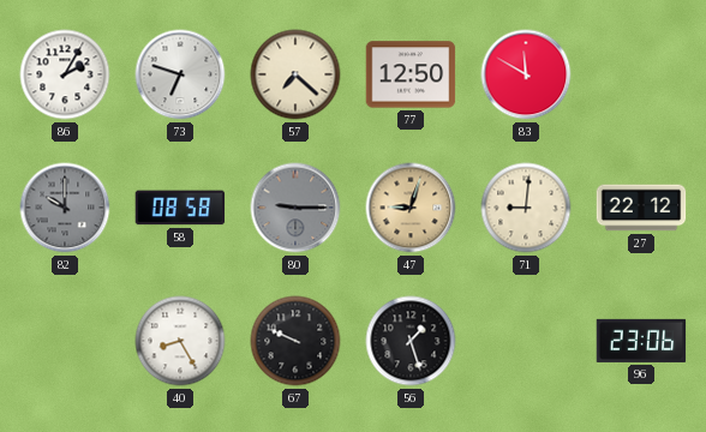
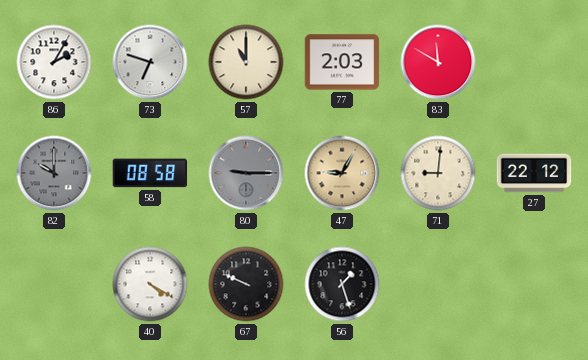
57: 7:22 -> 11:00
77: 12:50 -> 2:03
47: 9:03 -> 9:05
40: 8:25 -> 4:20
96: 23:06 -> none
